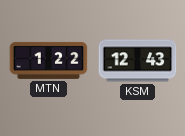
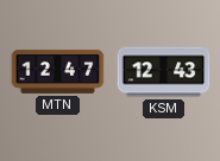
MTN: 1:22 -> 12:47
